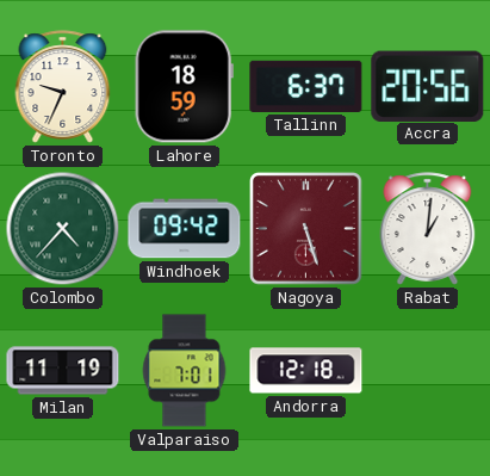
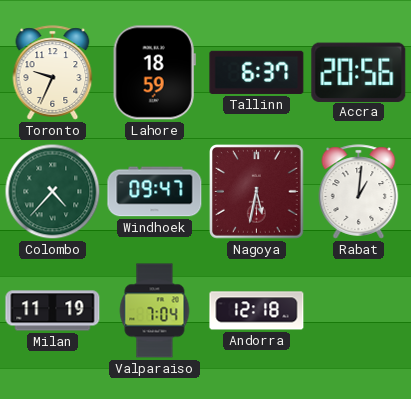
Windhoek: 09:42 -> 09:47
Nagoya: 5:27 -> 5:32
Valparaiso: 7:01 -> 7:04
